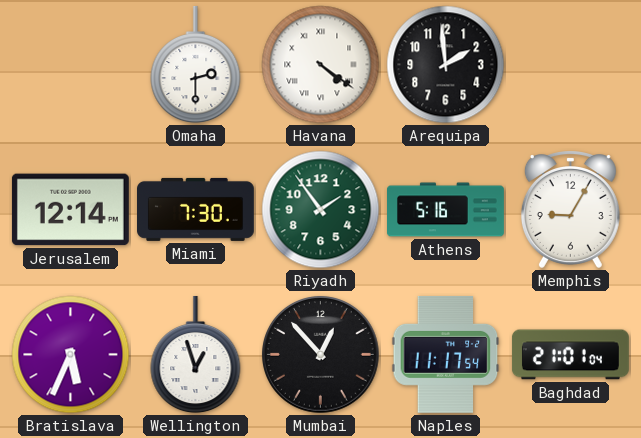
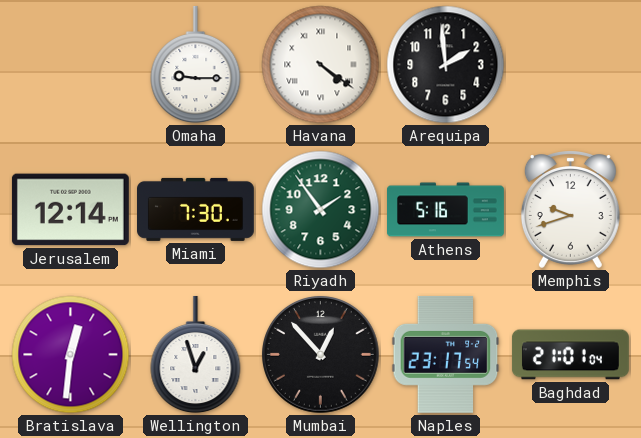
Omaha: 2:30 -> 9:15
Memphis: 9:05 -> 9:42
Bratislava: 5:34 -> 12:31
Naples: 11:17 -> 23:17
